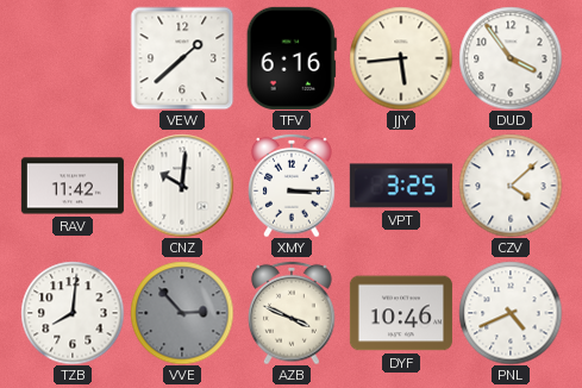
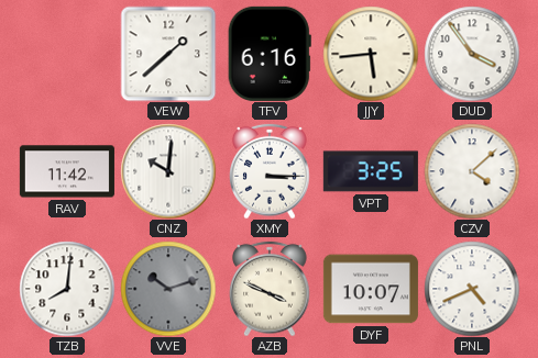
VVE: 2:53 -> 10:12
DYF: 10:46 -> 10:07
